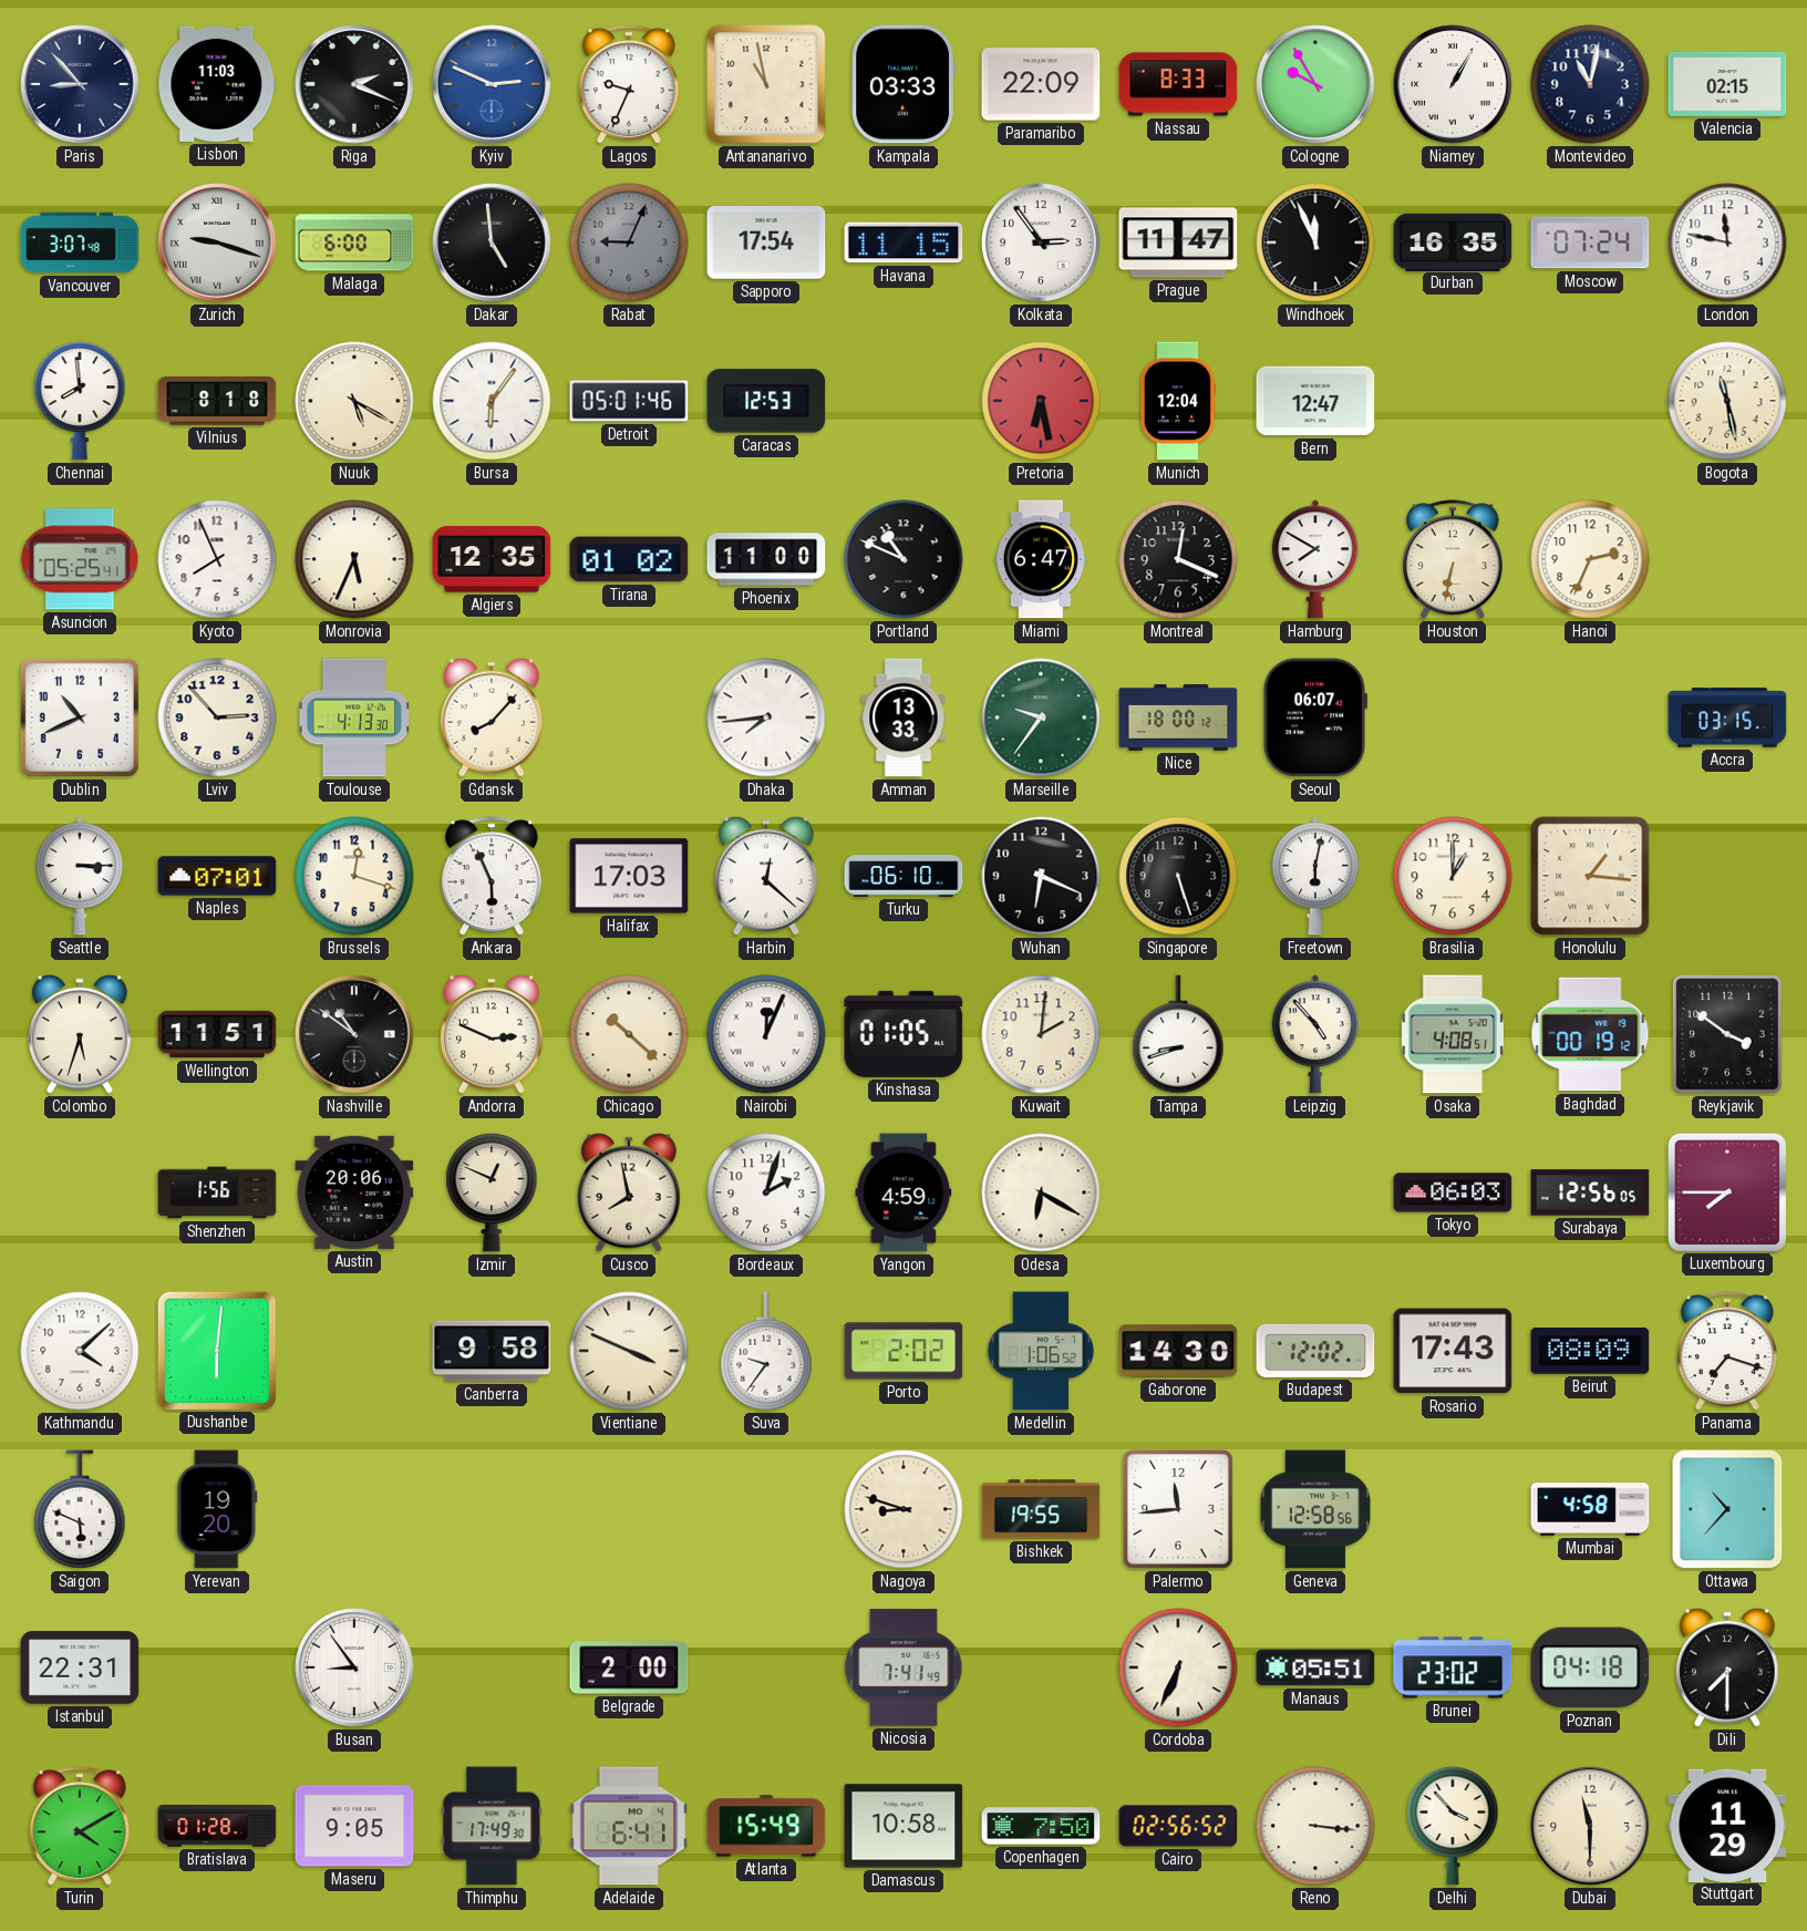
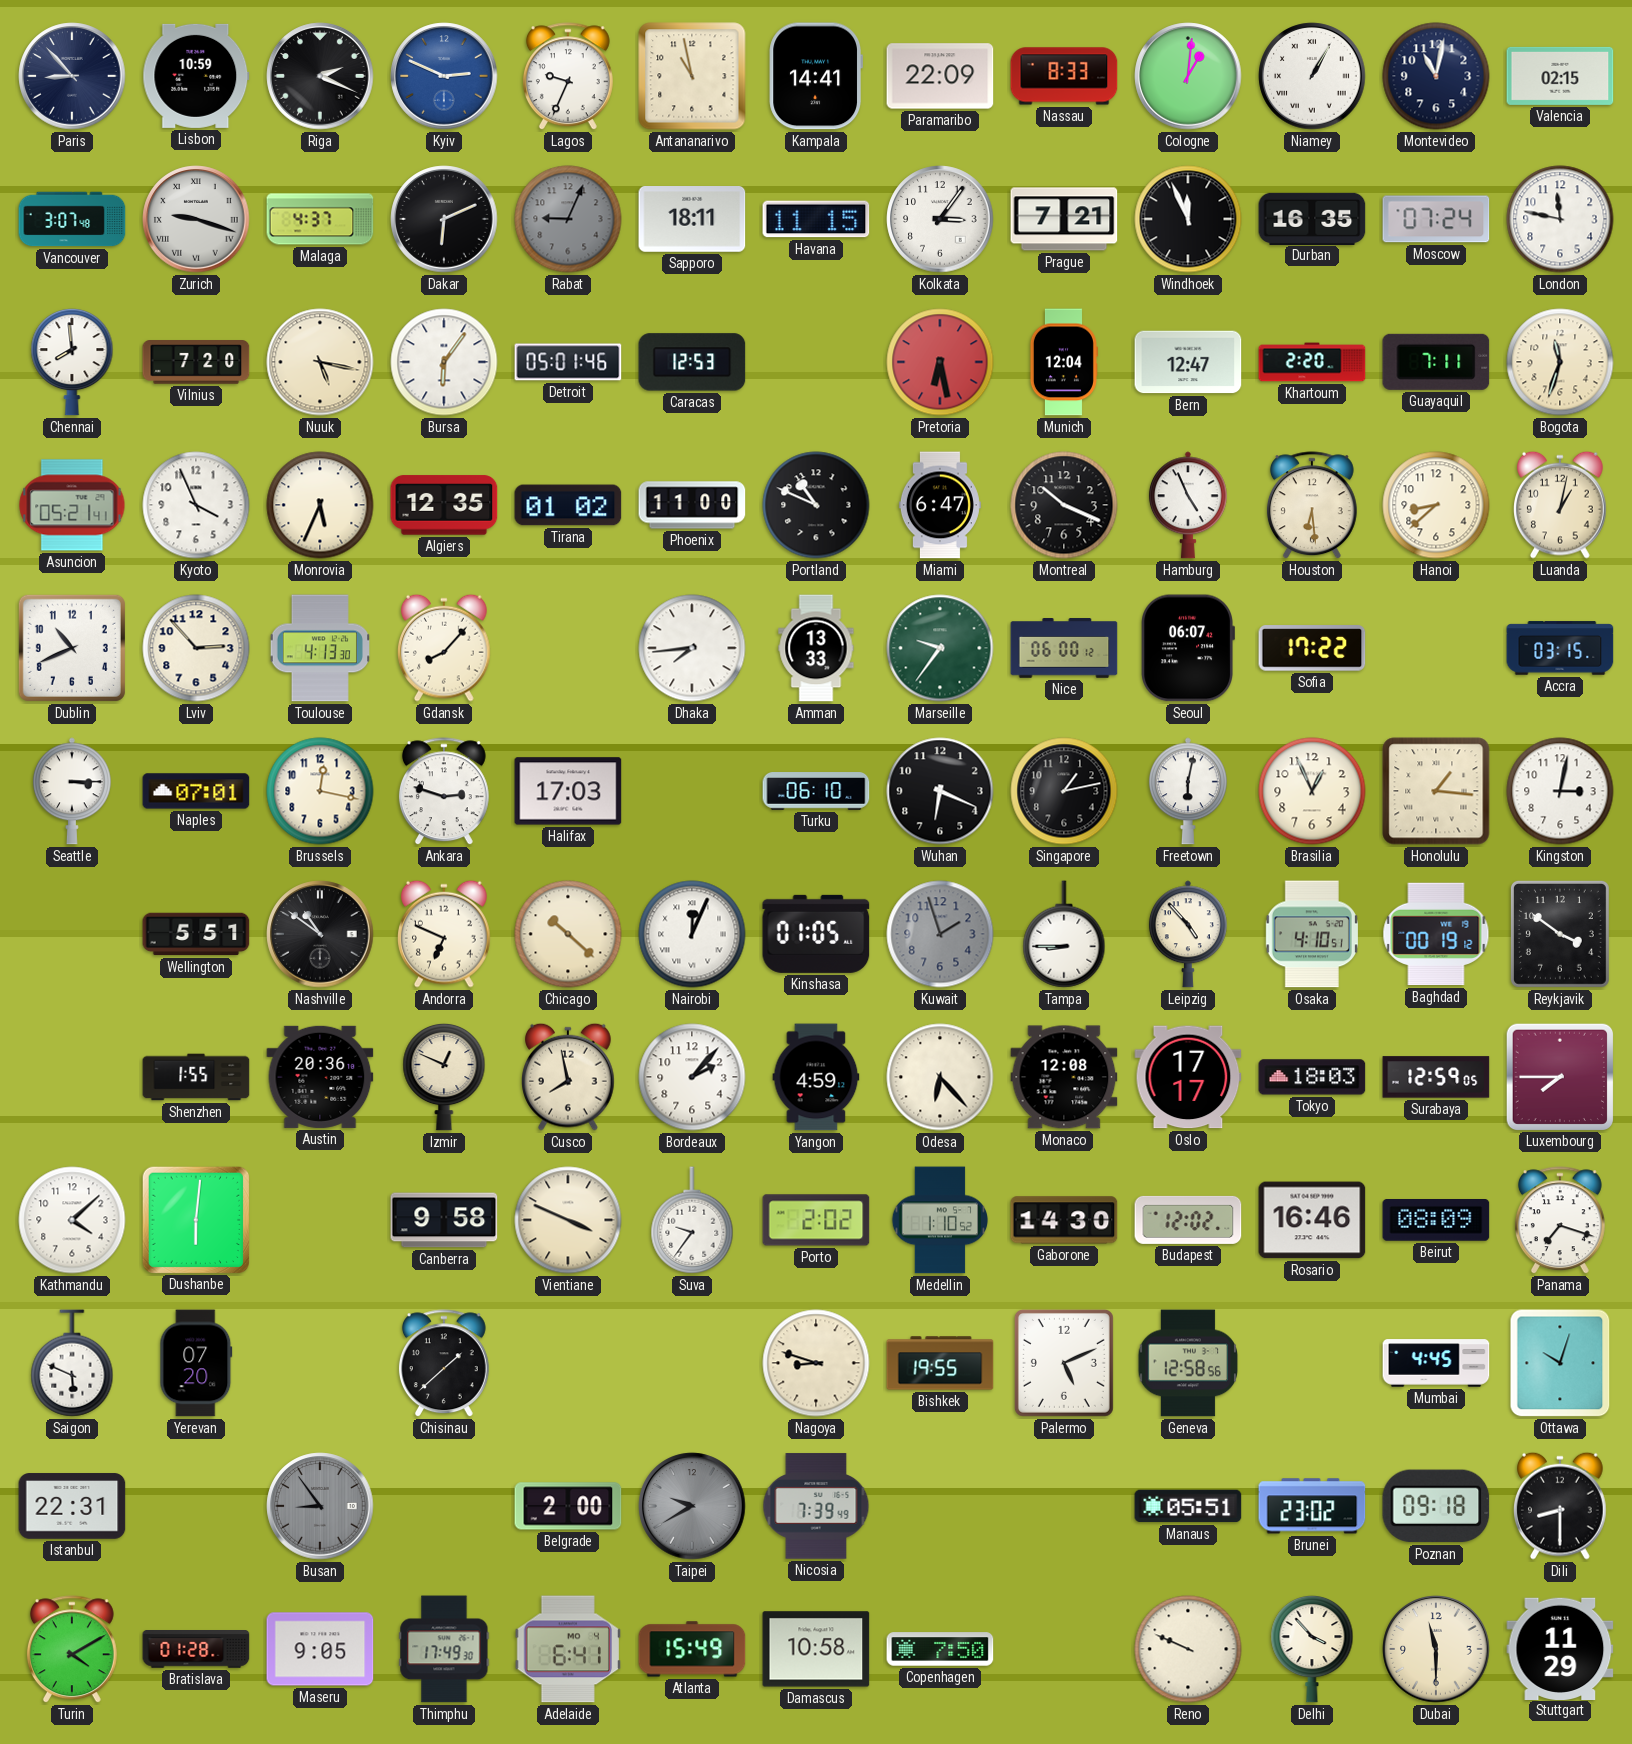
Lisbon: 11:03 -> 10:59
Kampala: 03:33 -> 14:41
Cologne: 9:55 -> 1:01
Malaga: 6:00 -> 4:37
Dakar: 4:59 -> 6:11
Sapporo: 17:54 -> 18:11
Kolkata: 2:54 -> 3:06
Prague: 11:47 -> 7:21
Vilnius: 8:18 -> 7:20
Nuuk: 5:20 -> 5:17
Khartoum: none -> 2:20
Guayaquil: none -> 7:11
Bogota: 11:28 -> 11:33
Asuncion: 05:25 -> 05:21
Kyoto: 7:56 -> 3:56
Montreal: 12:19 -> 10:19
Hamburg: 7:50 -> 4:56
Houston: 6:32 -> 6:29
Hanoi: 2:34 -> 8:38
Luanda: none -> 1:02
Nice: 18:00 -> 06:00
Sofia: none -> 17:22
Brussels: 12:18 -> 12:17
Ankara: 5:56 -> 2:48
Harbin: 12:22 -> none
Singapore: 5:27 -> 1:13
Brasilia: 1:00 -> 12:56
Kingston: none -> 3:02
Colombo: 5:33 -> none
Wellington: 11:51 -> 5:51
Andorra: 2:49 -> 6:49
Kuwait: 2:01 -> 1:57
Kuwait dial: cream -> grey
Tampa: 8:42 -> 8:45
Osaka: 4:08 -> 4:10
Shenzhen: 1:56 -> 1:55
Austin: 20:06 -> 20:36
Bordeaux: 2:03 -> 2:07
Odesa: 6:20 -> 6:23
Monaco: none -> 12:08
Oslo: none -> 17:17
Tokyo: 06:03 -> 18:03
Surabaya: 12:56 -> 12:59
Medellin: 1:06 -> 1:10
Rosario: 17:43 -> 16:46
Yerevan: 19:20 -> 07:20
Chisinau: none -> 1:38
Palermo: 11:44 -> 5:11
Mumbai: 4:58 -> 4:45
Ottawa: 10:37 -> 10:03
Busan dial: white -> grey
Taipei: none -> 9:40
Nicosia: 7:41 -> 7:39
Cordoba: 6:34 -> none
Poznan: 04:18 -> 09:18
Dili: 7:30 -> 8:30
Cairo: 02:56 -> none
Reno: 3:16 -> 9:49
